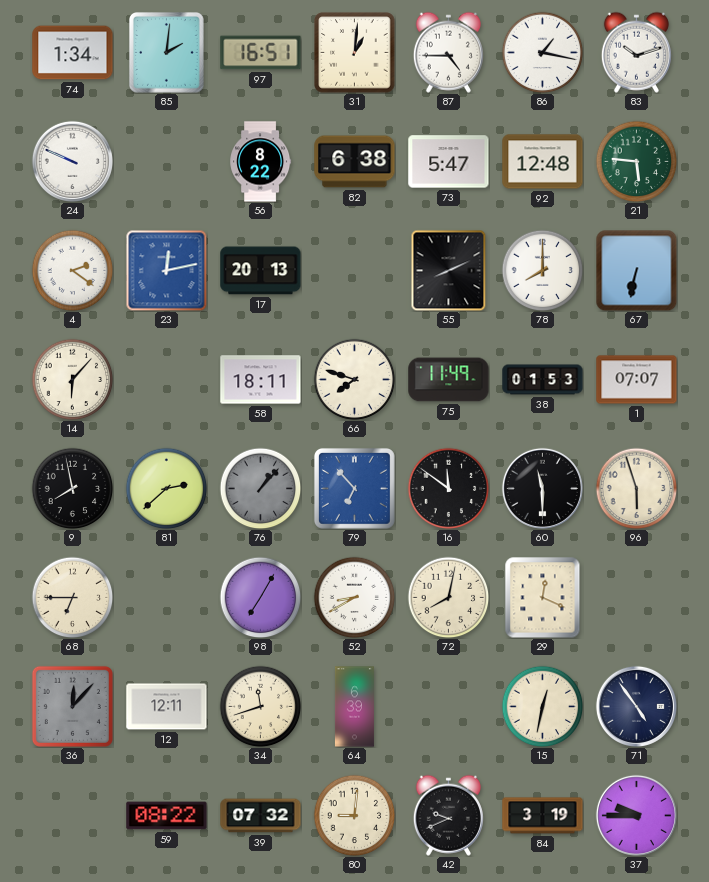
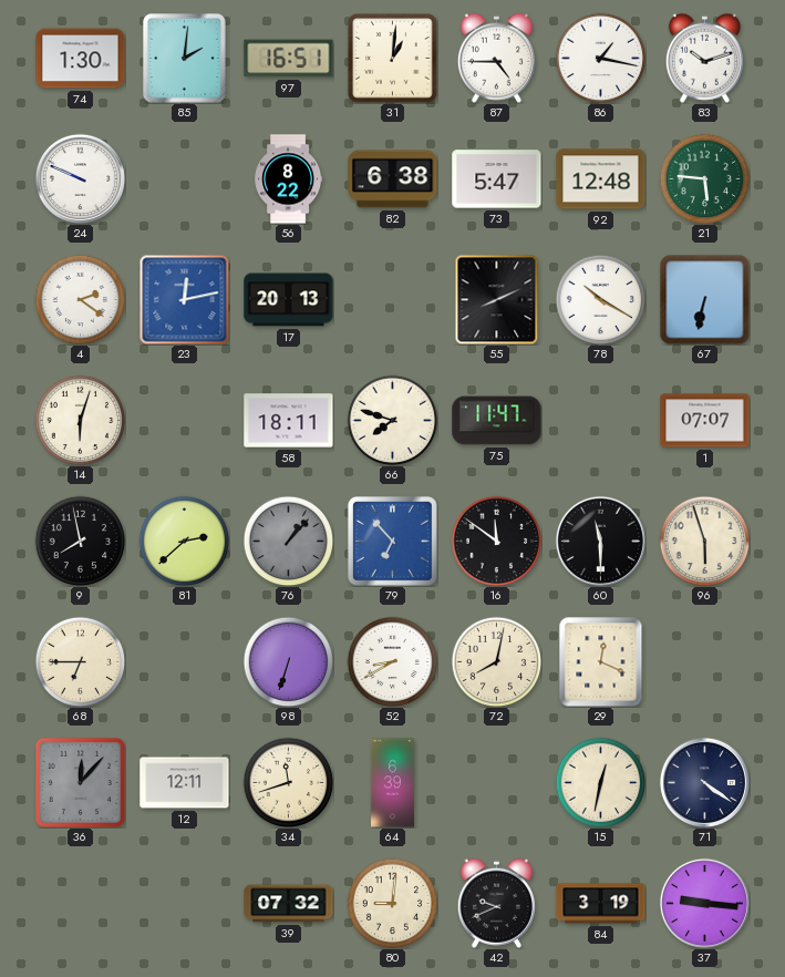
74: 1:34 -> 1:30
78: 8:00 -> 10:20
14: 6:07 -> 6:03
75: 11:49 -> 11:47
38: 01:53 -> none
98: 7:05 -> 6:33
71: 4:54 -> 4:21
59: 08:22 -> none
37: 9:45 -> 9:16
